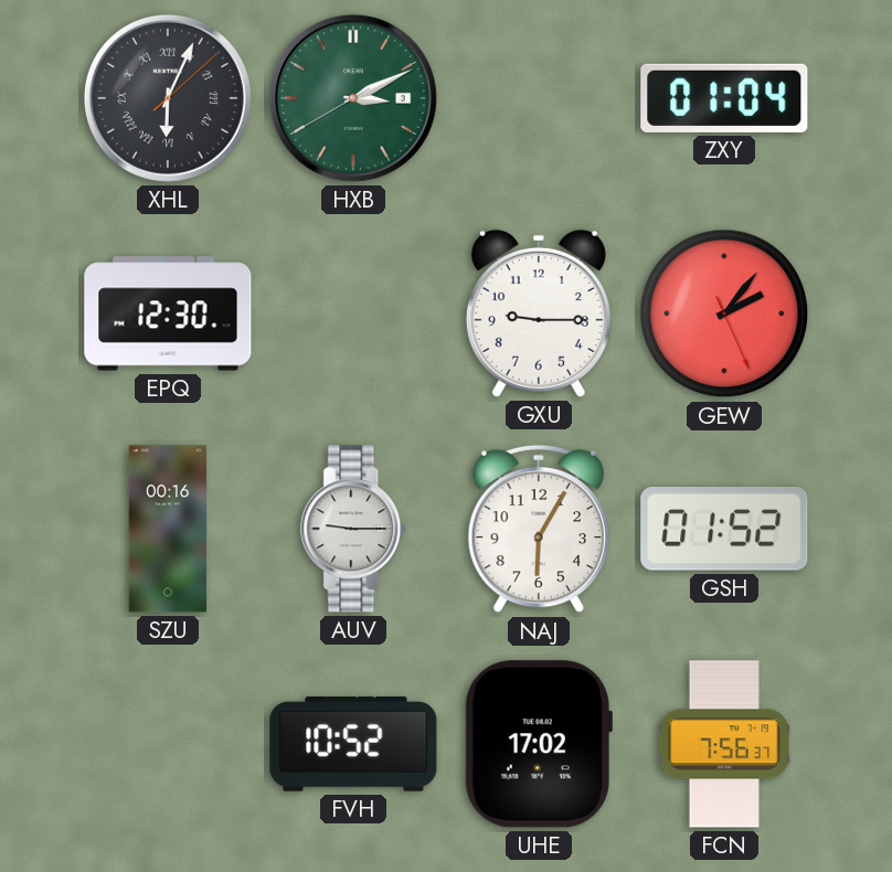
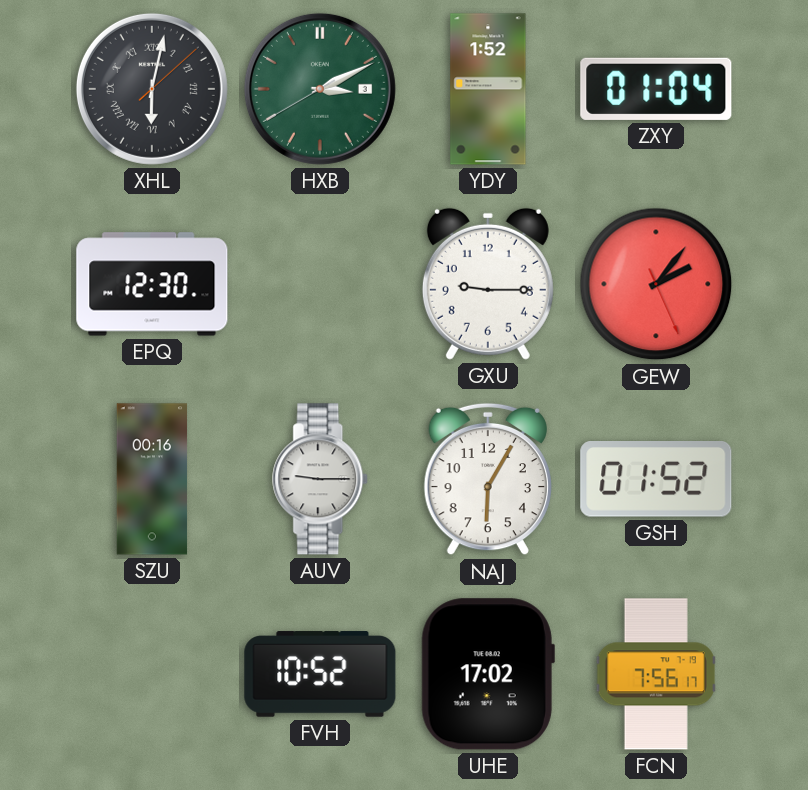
XHL: 6:04 -> 6:02
YDY: none -> 1:52
FCN: 7:56:37 -> 7:56:17
